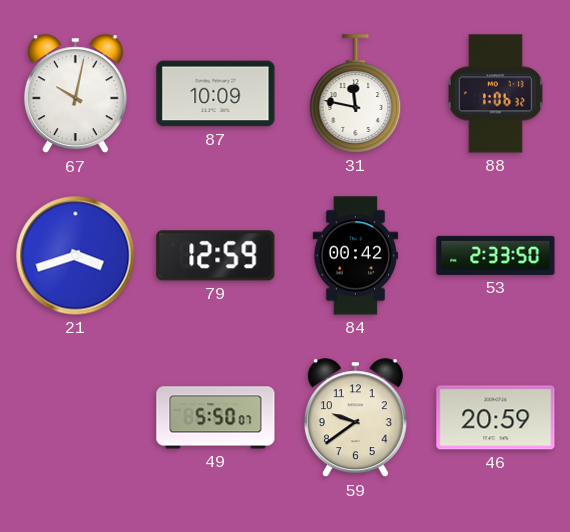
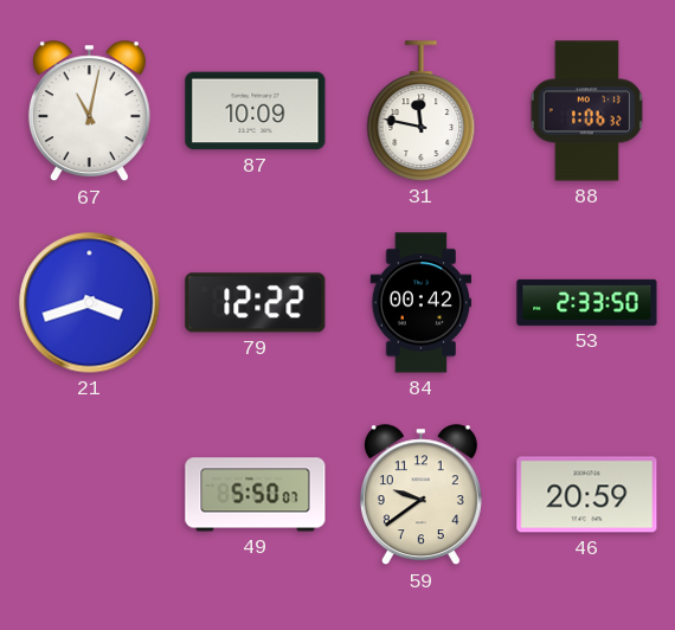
67: 10:02 -> 11:02
79: 12:59 -> 12:22
